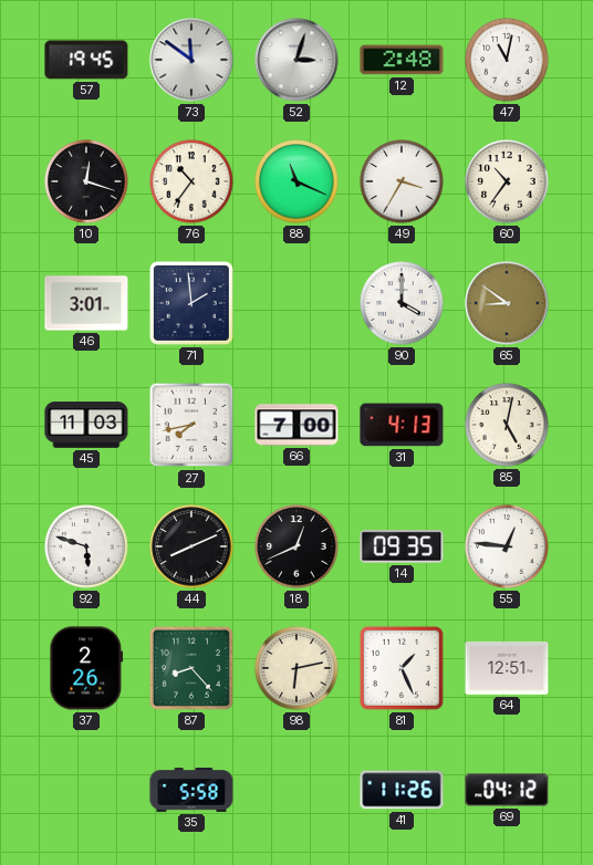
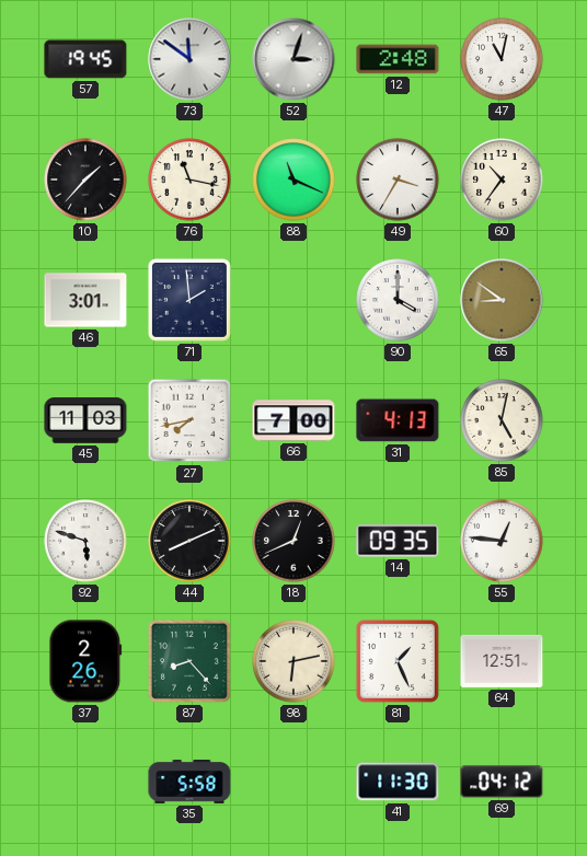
10: 12:18 -> 1:37
76: 10:36 -> 11:17
41: 11:26 -> 11:30
